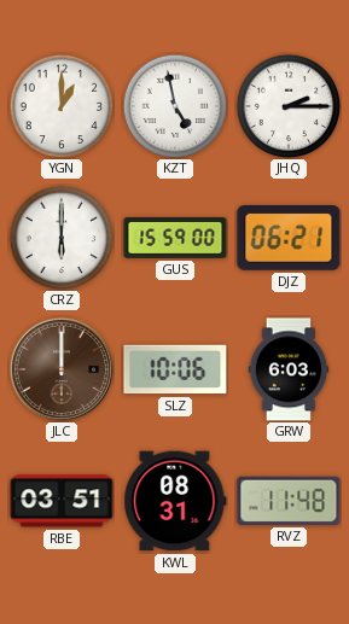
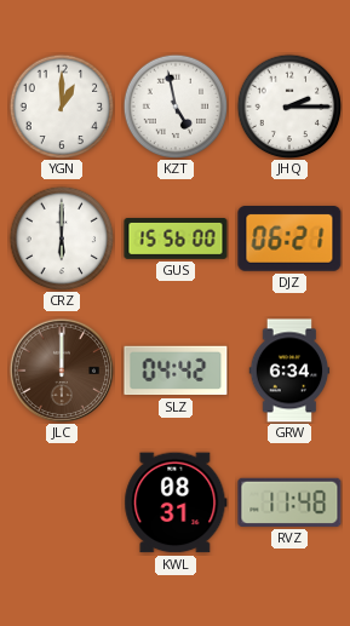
GUS: 15:59 -> 15:56
SLZ: 10:06 -> 04:42
GRW: 6:03 -> 6:34
RBE: 03:51 -> none
